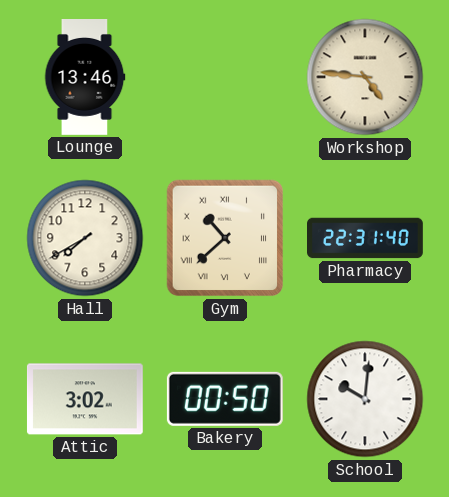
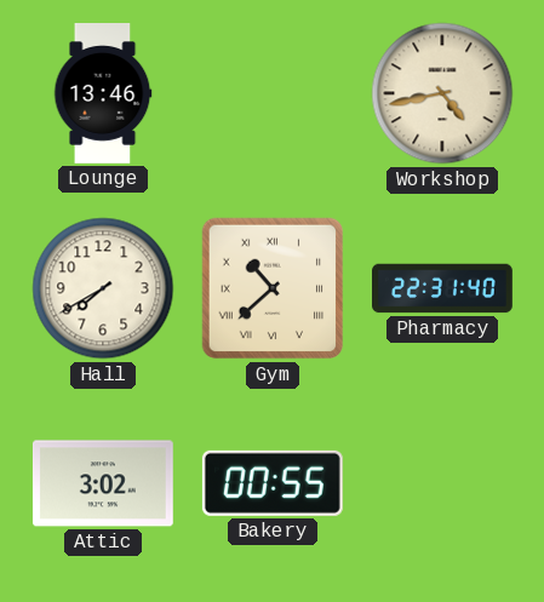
Workshop: 4:46 -> 4:43
Bakery: 00:50 -> 00:55
School: 10:01 -> none
